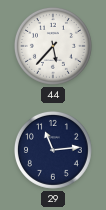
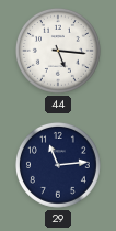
44: 5:37 -> 5:16
